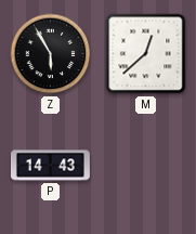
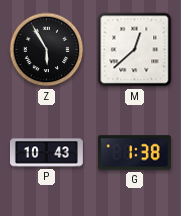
P: 14:43 -> 10:43
G: none -> 1:38
